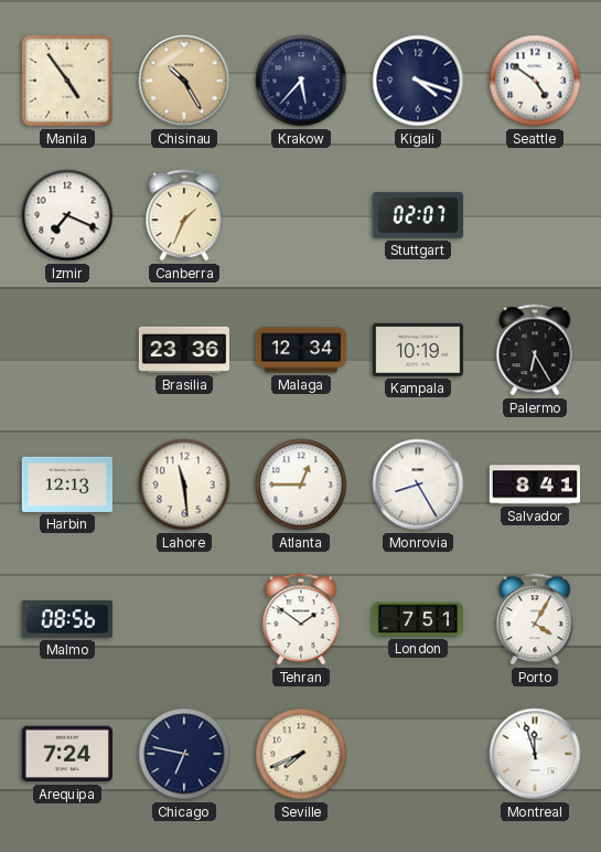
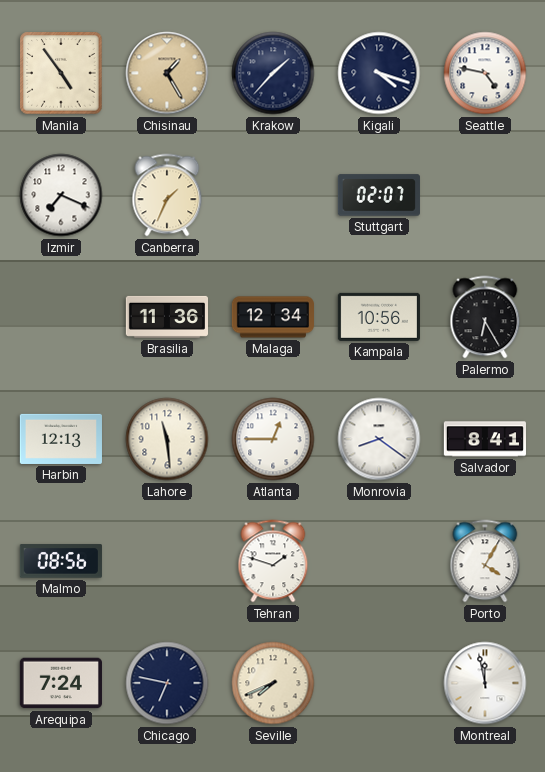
Chisinau: 10:25 -> 1:25
Krakow: 5:37 -> 1:37
Seattle: 4:51 -> 4:47
Brasilia: 23:36 -> 11:36
Kampala: 10:19 -> 10:56
Monrovia: 8:25 -> 8:21
Tehran: 1:51 -> 1:48
London: 7:51 -> none
Montreal: 11:57 -> 11:58
